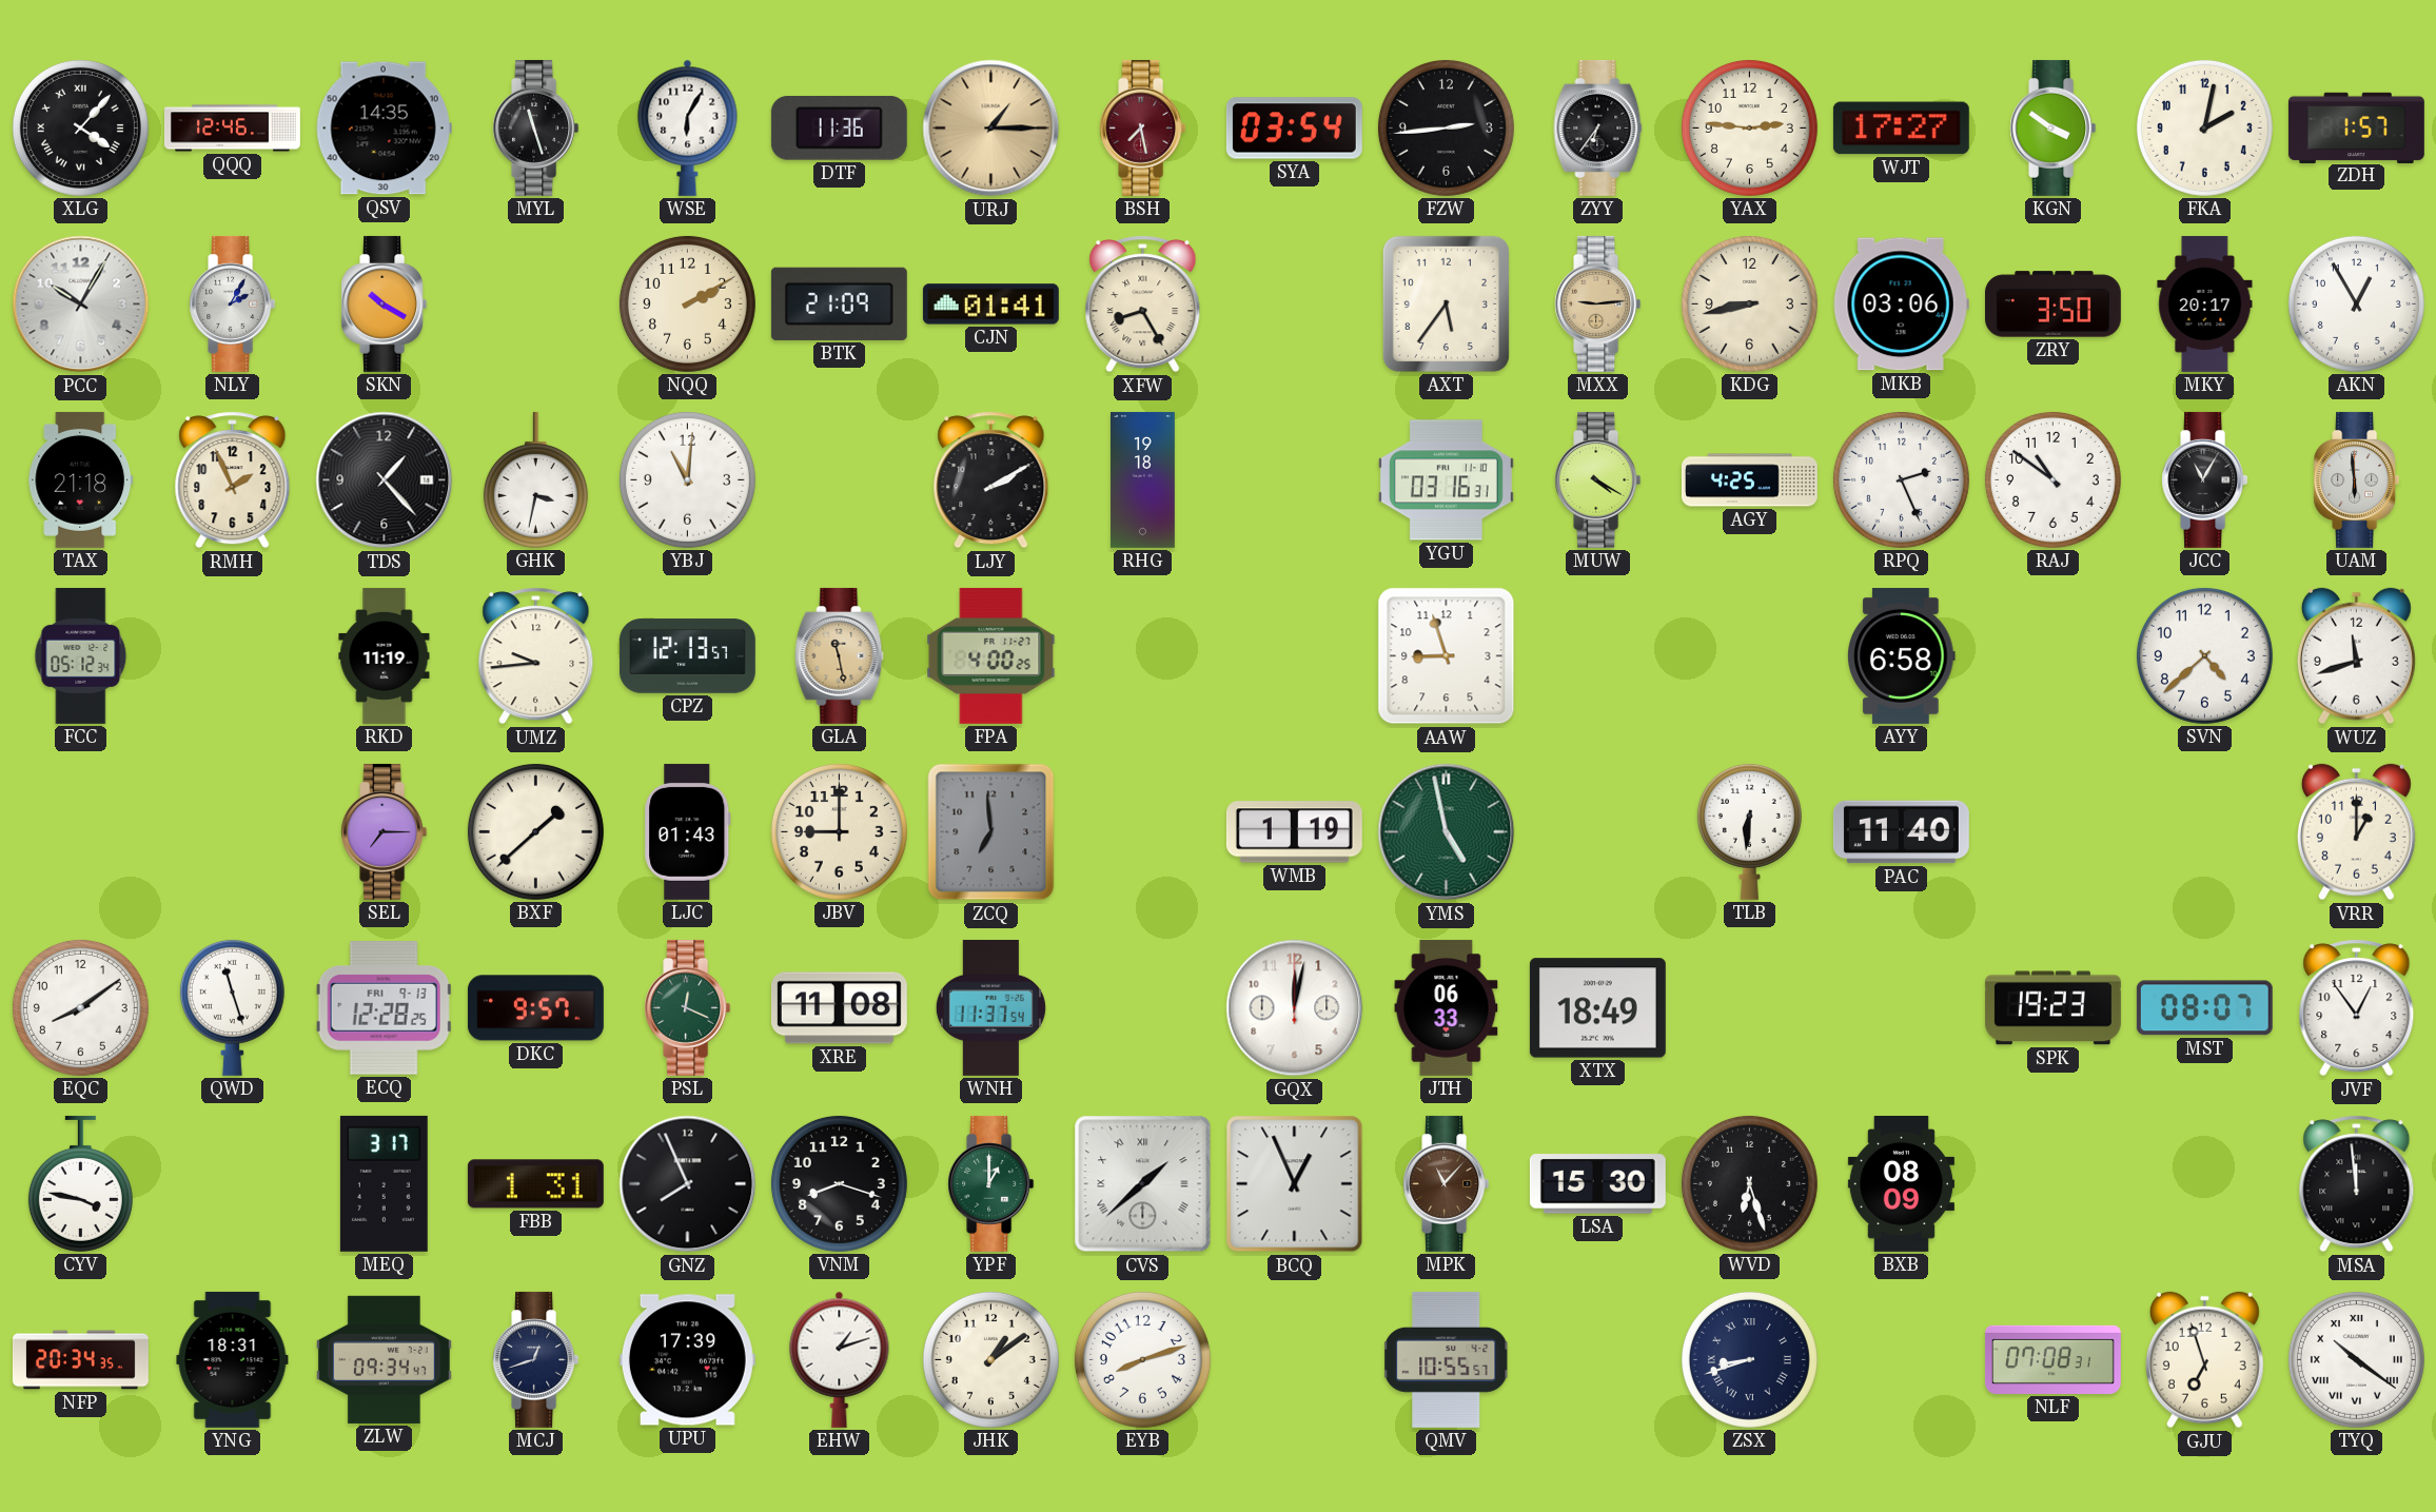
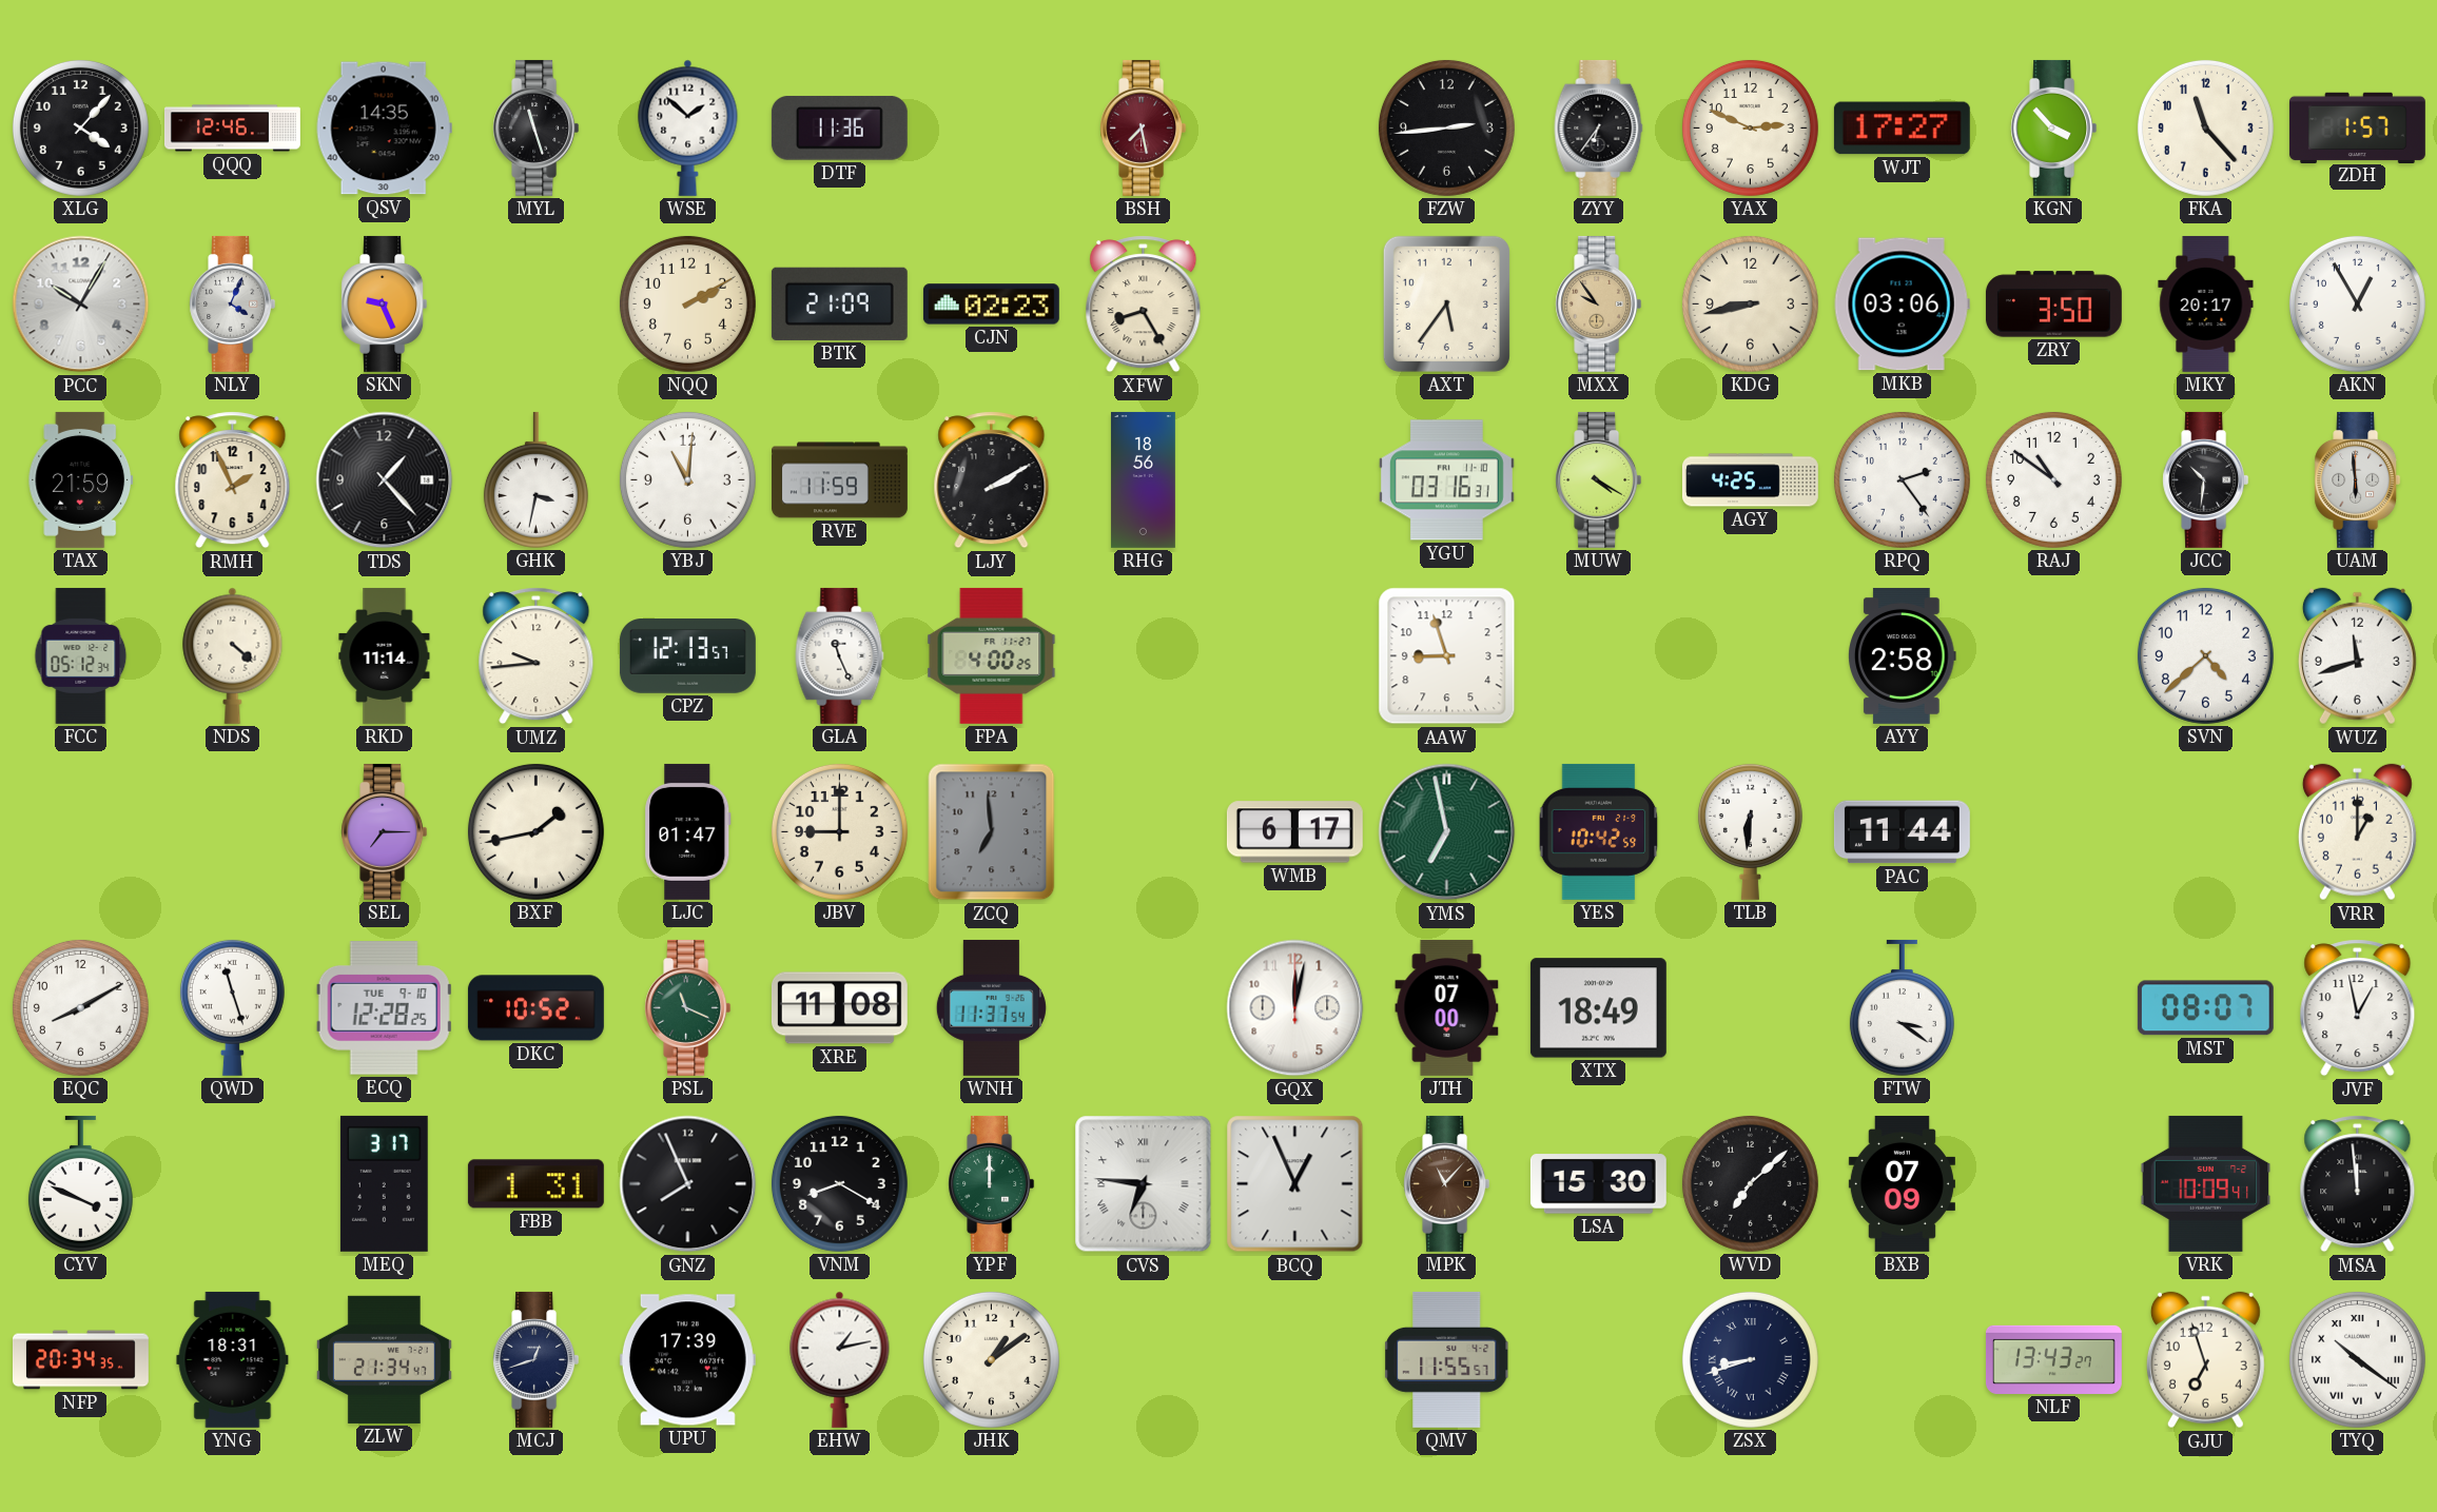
XLG numerals: Roman -> Arabic
WSE: 6:05 -> 1:52
URJ: 1:15 -> none
SYA: 03:54 -> none
YAX: 2:46 -> 2:49
KGN: 3:51 -> 3:53
FKA: 2:02 -> 11:23
NLY: 2:05 -> 4:04
SKN: 10:20 -> 9:26
CJN: 01:41 -> 02:23
MXX: 9:14 -> 9:54
TAX: 21:18 -> 21:59
RVE: none -> 11:59
RHG: 19:18 -> 18:56
RPQ: 2:26 -> 2:24
JCC: 11:05 -> 10:31
NDS: none -> 4:22
RKD: 11:19 -> 11:14
GLA: 11:28 -> 11:26
GLA dial: champagne -> white
AYY: 6:58 -> 2:58
BXF: 1:38 -> 1:43
LJC: 01:43 -> 01:47
WMB: 1:19 -> 6:17
YMS: 4:58 -> 6:58
YES: none -> 10:42
PAC: 11:40 -> 11:44
EQC: 8:09 -> 8:10
ECQ date: FRI 9-13 -> TUE 9-10
DKC: 9:57 -> 10:52
PSL: 12:19 -> 11:19
JTH: 06:33 -> 07:00
FTW: none -> 3:21
SPK: 19:23 -> none
JVF: 12:54 -> 12:58
CYV: 3:47 -> 3:49
VNM: 8:18 -> 8:20
YPF: 1:00 -> 12:00
CVS: 1:38 -> 6:46
WVD: 6:27 -> 7:08
BXB: 08:09 -> 07:09
VRK: none -> 10:09
ZLW: 09:34 -> 21:34
EHW: 1:12 -> 1:13
EYB: 8:12 -> none
QMV: 10:55 -> 11:55
NLF: 07:08 -> 13:43
